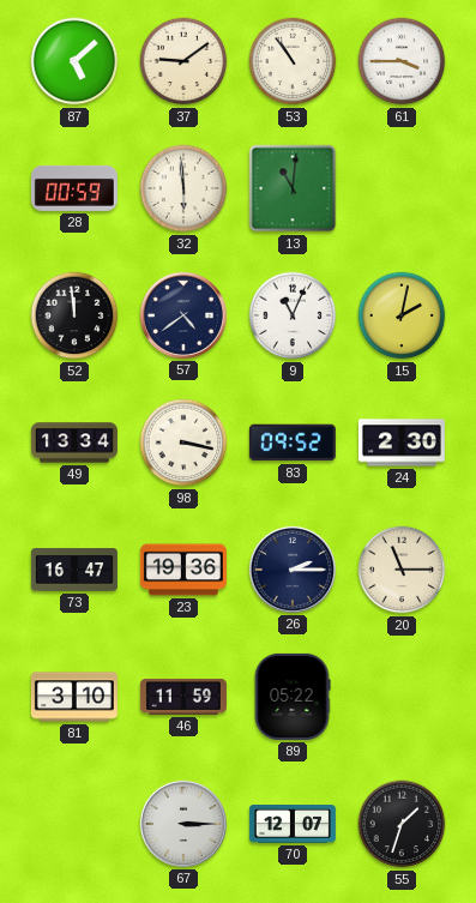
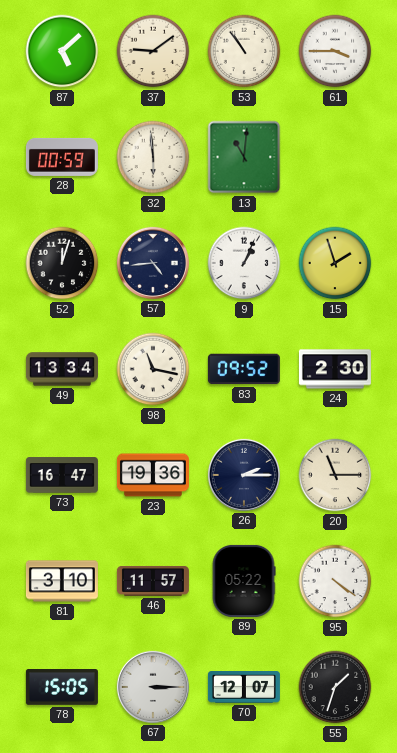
52: 11:59 -> 12:03
57: 4:39 -> 4:44
9: 11:04 -> 1:04
15: 2:02 -> 1:57
98: 3:17 -> 11:17
46: 11:59 -> 11:57
95: none -> 4:21
78: none -> 15:05
